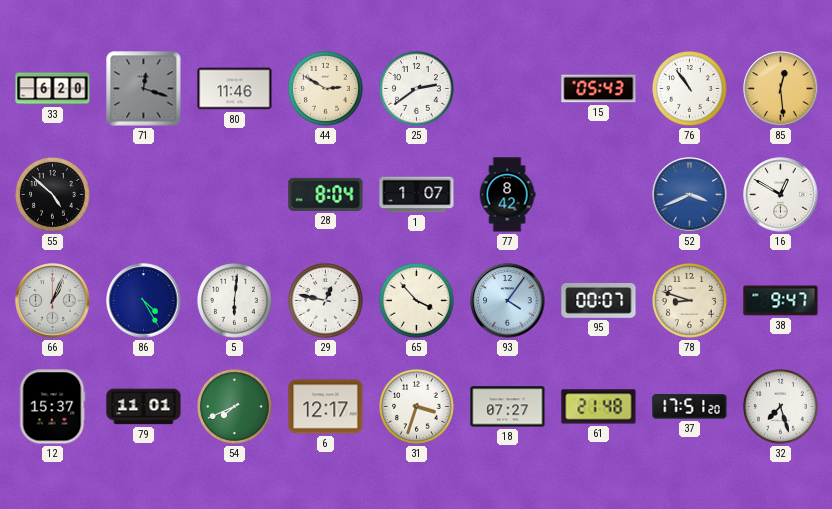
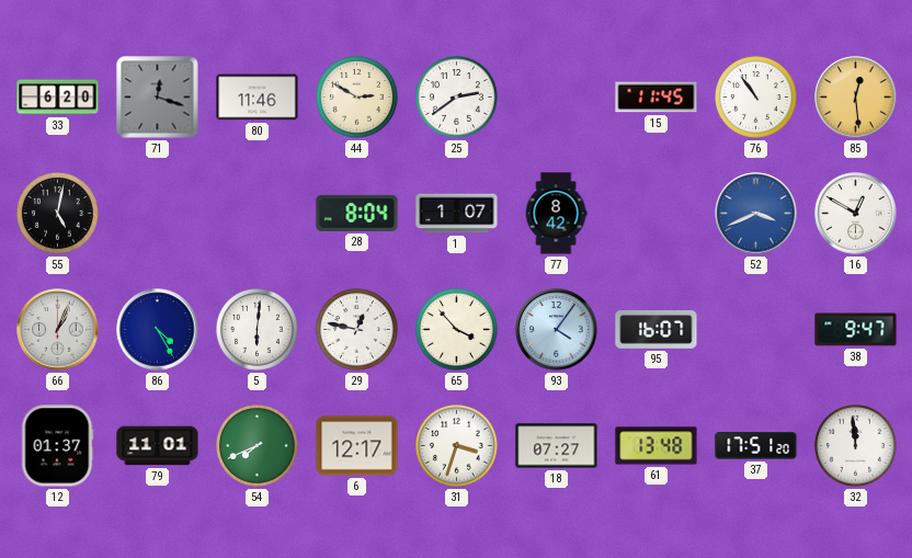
15: 05:43 -> 11:45
55: 4:52 -> 5:02
95: 00:07 -> 16:07
78: 8:48 -> none
12: 15:37 -> 01:37
61: 21:48 -> 13:48
32: 7:27 -> 11:59
